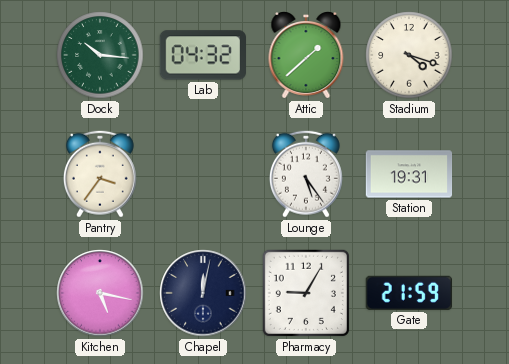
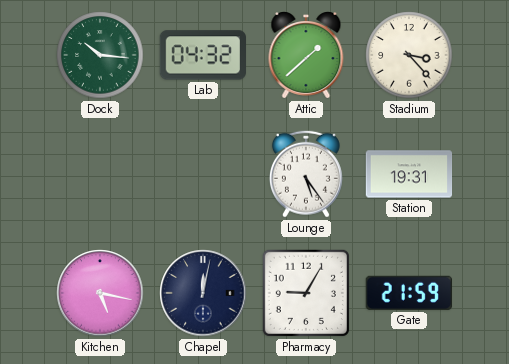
Stadium: 4:18 -> 3:23
Pantry: 3:36 -> none
